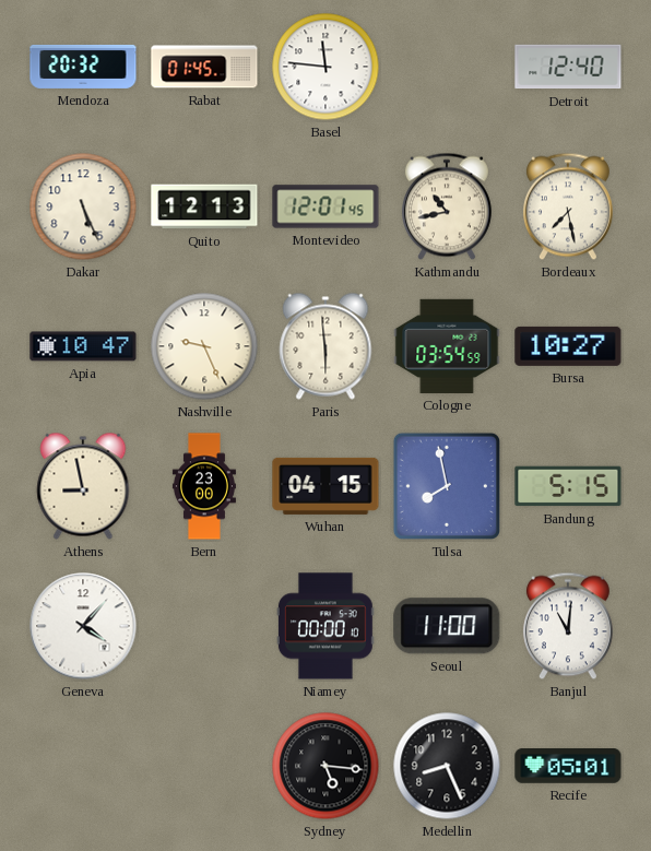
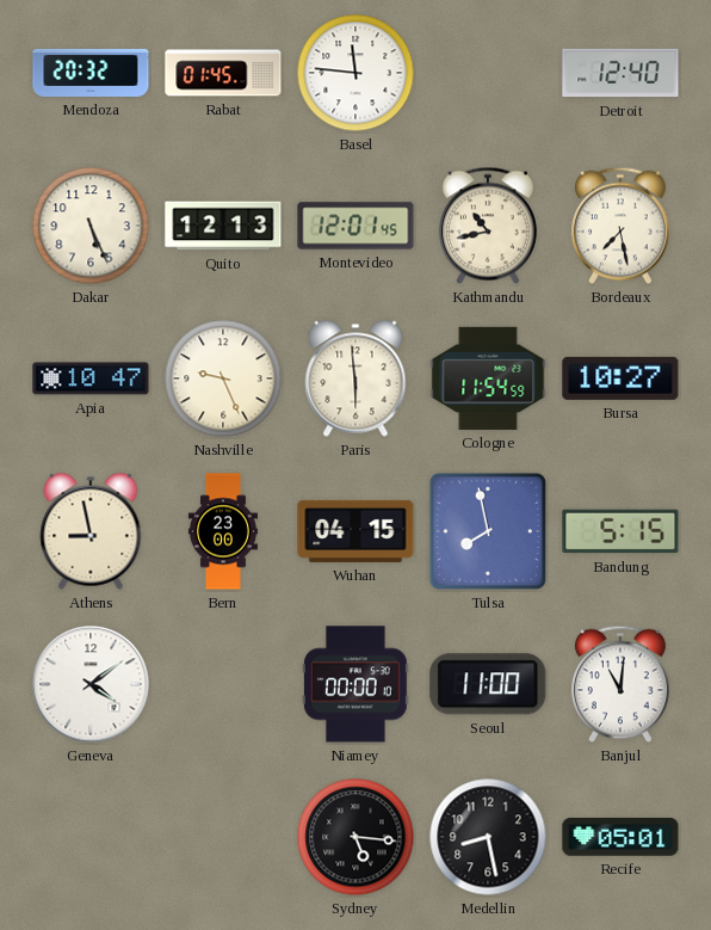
Cologne: 03:54 -> 11:54
Geneva: 4:07 -> 4:09
Medellin: 8:26 -> 8:28
